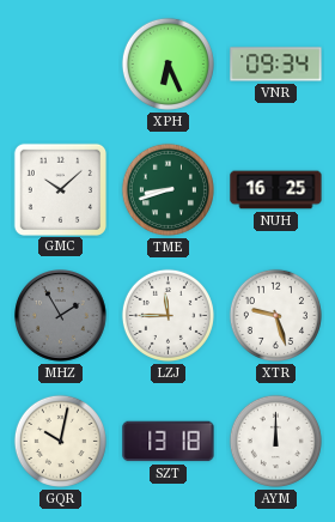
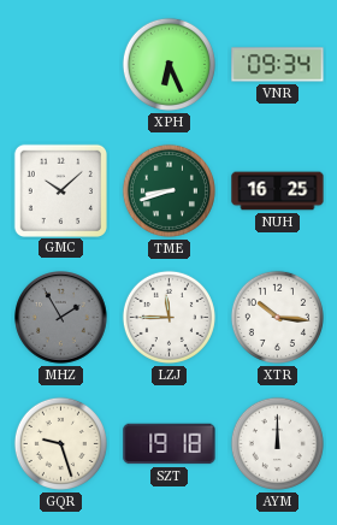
XTR: 9:27 -> 10:16
GQR: 10:02 -> 9:27
SZT: 13:18 -> 19:18
